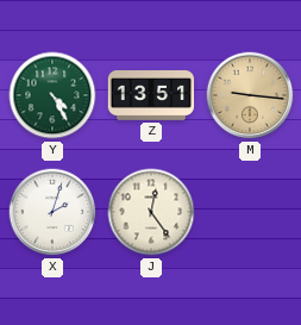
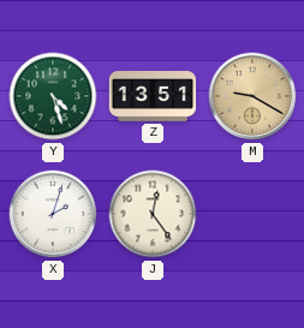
Y: 4:25 -> 4:27
M: 9:16 -> 9:20
